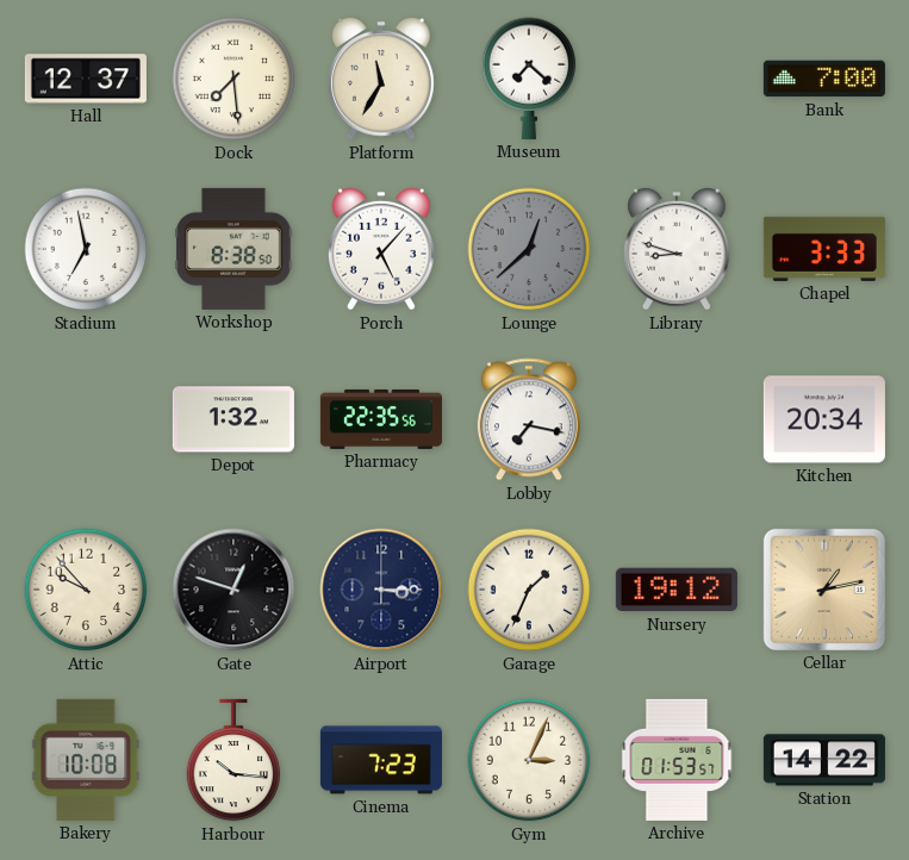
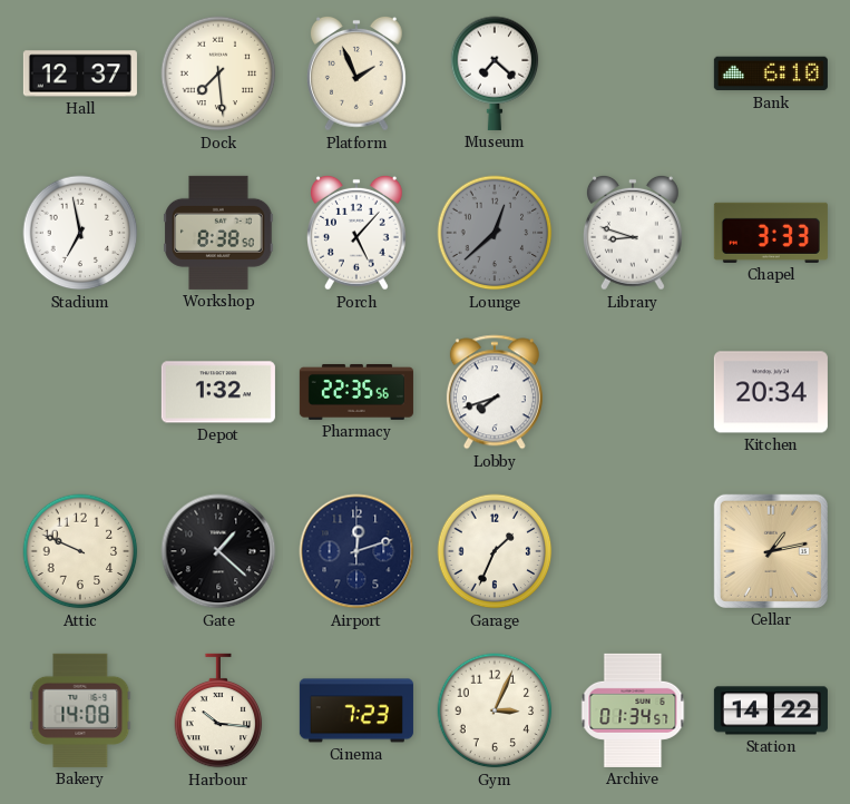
Platform: 11:35 -> 1:56
Bank: 7:00 -> 6:10
Lobby: 7:17 -> 7:42
Attic: 9:53 -> 9:49
Gate: 12:48 -> 1:22
Airport: 3:15 -> 12:12
Nursery: 19:12 -> none
Bakery: 10:08 -> 14:08
Archive: 01:53 -> 01:34
